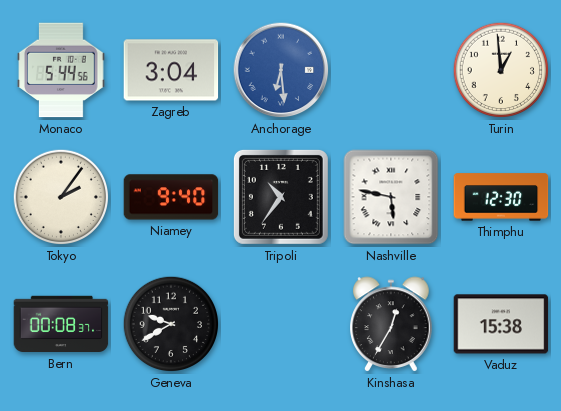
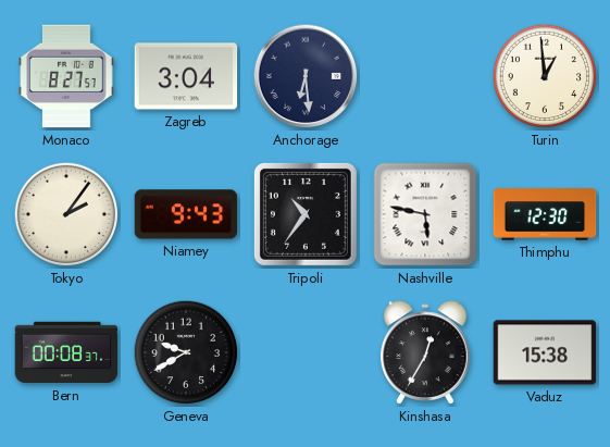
Monaco: 5:44 -> 8:27
Anchorage dial: blue -> navy
Niamey: 9:40 -> 9:43
